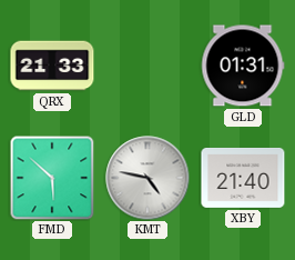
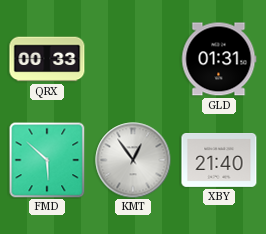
QRX: 21:33 -> 00:33
KMT: 4:47 -> 12:54
